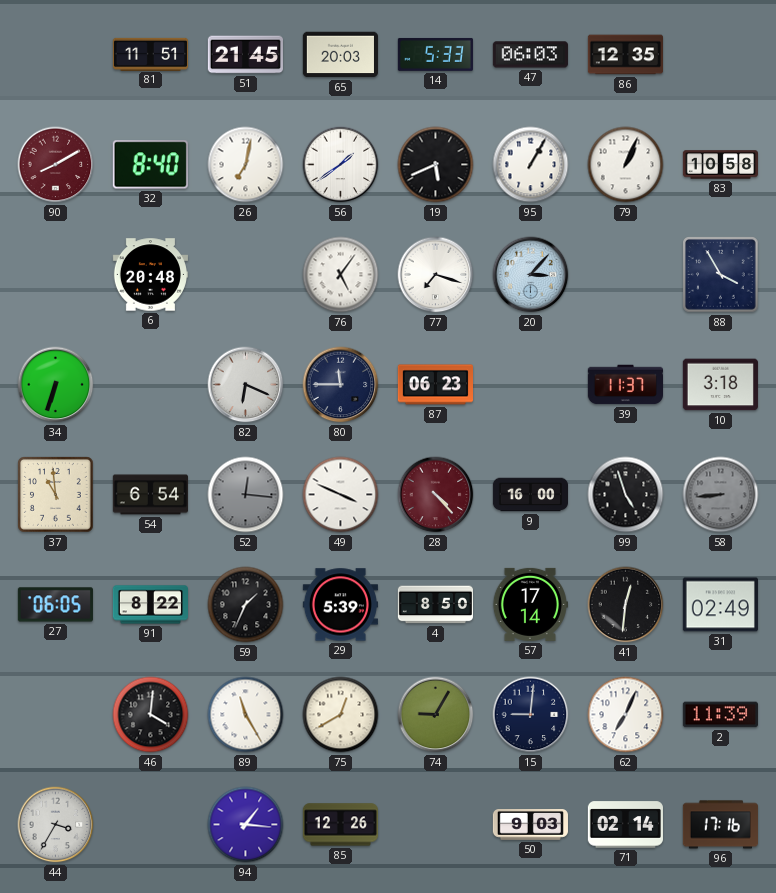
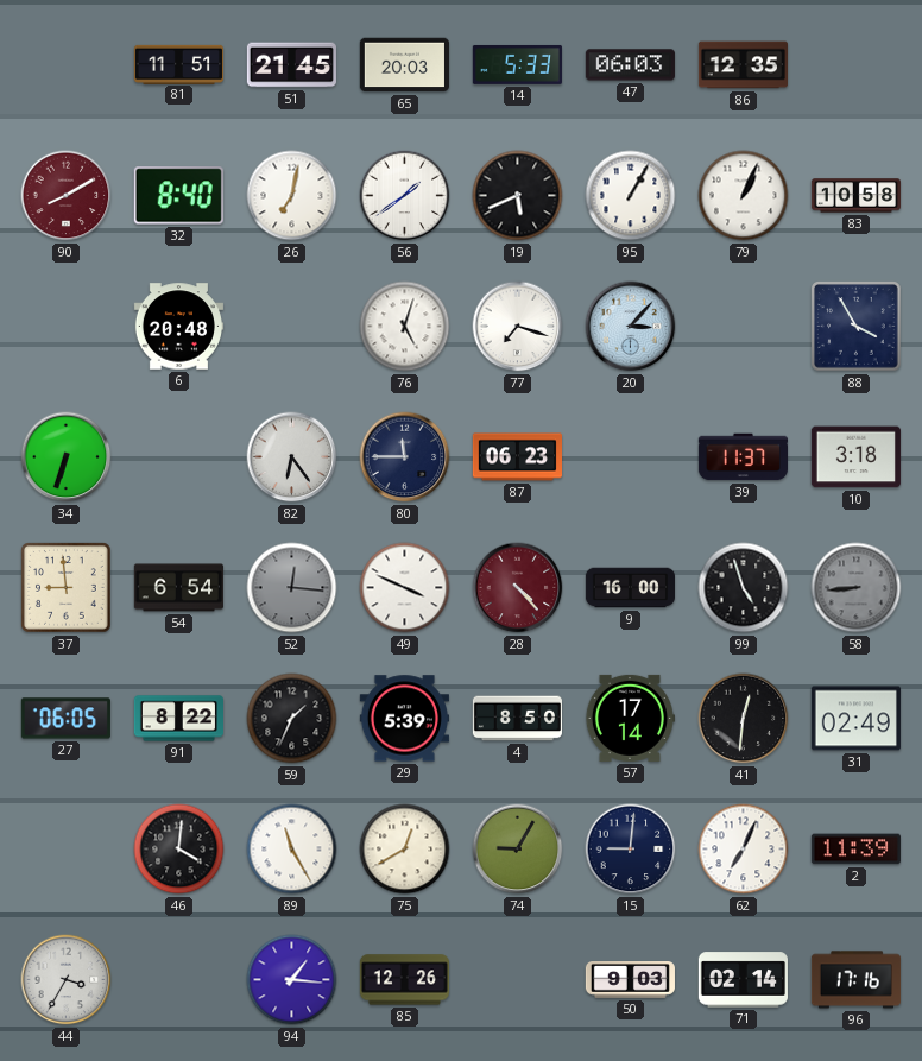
76: 5:06 -> 5:03
82: 6:19 -> 6:24
37: 10:59 -> 8:59
